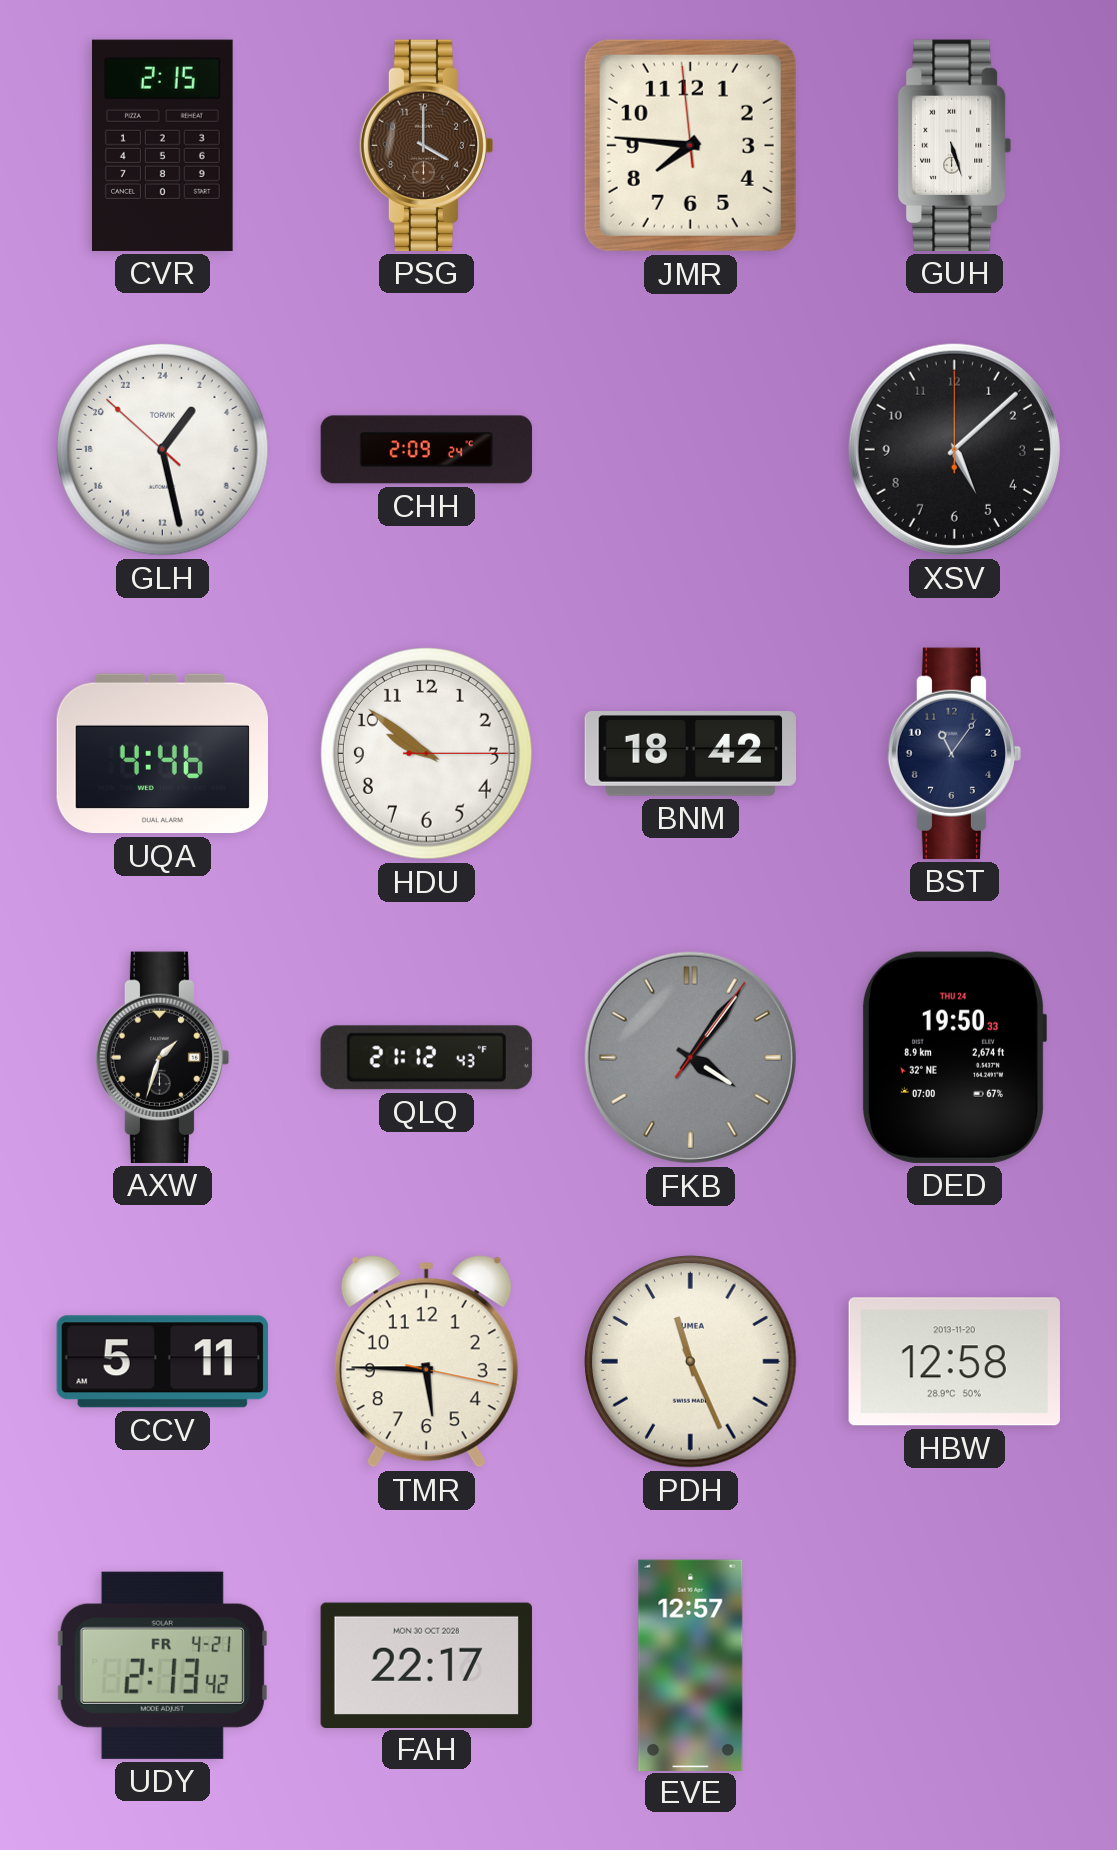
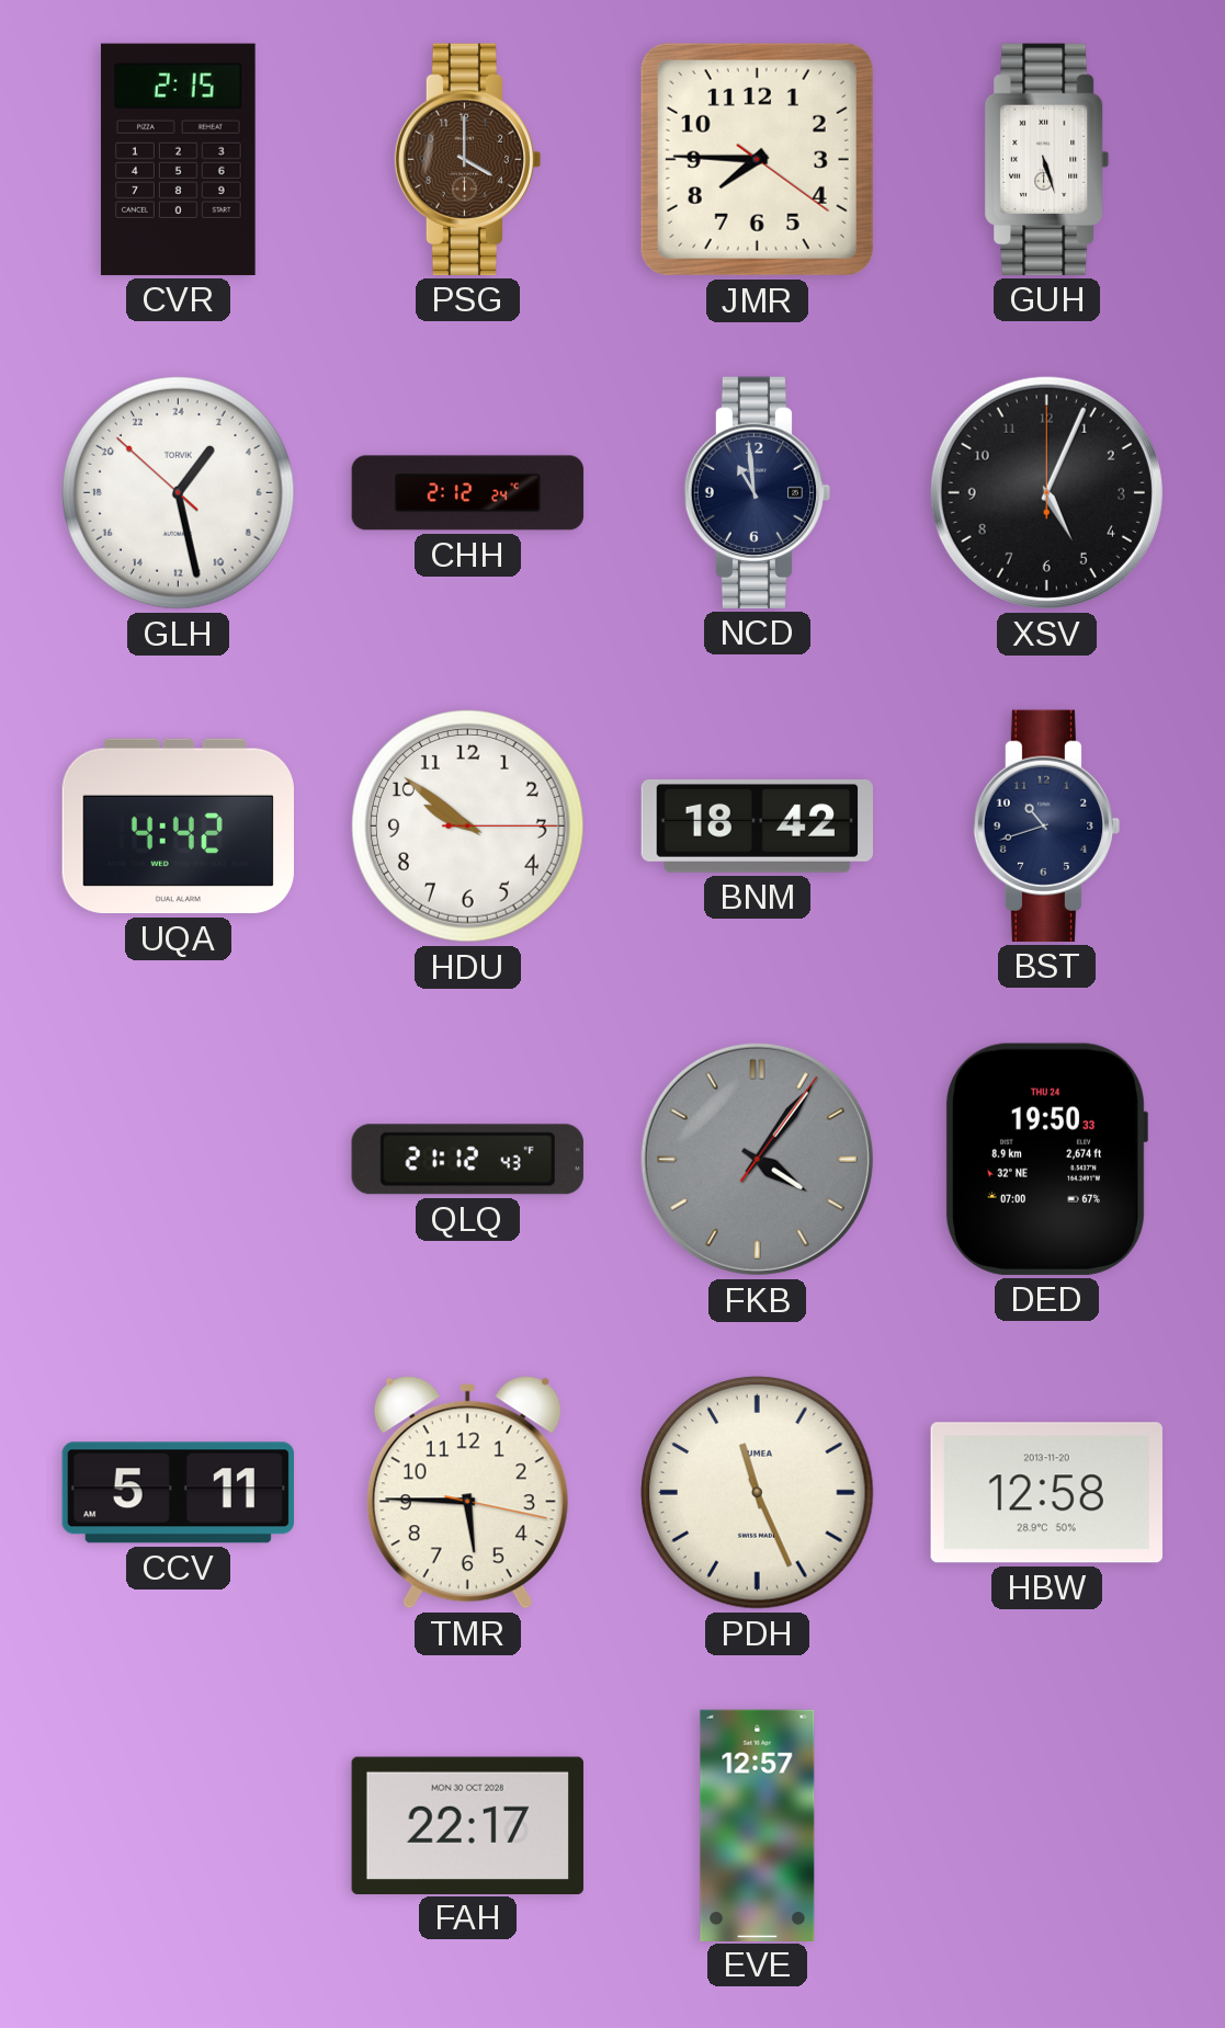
JMR: 7:45:59 -> 7:45:21
CHH: 2:09 -> 2:12
NCD: none -> 10:59
XSV: 5:08 -> 5:04
UQA: 4:46 -> 4:42
BST: 11:06 -> 10:42
AXW: 1:33 -> none
UDY: 2:13 -> none
